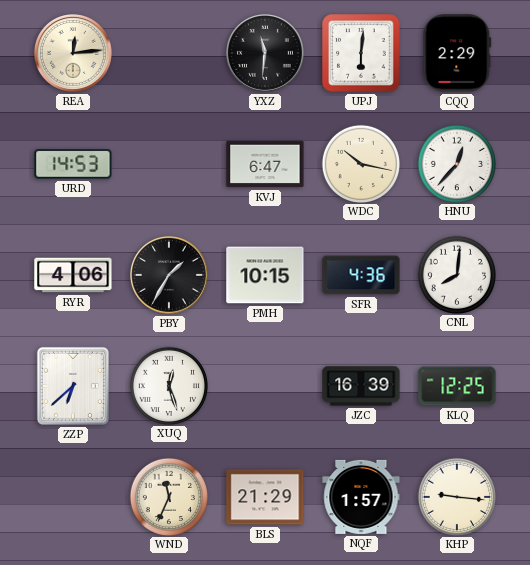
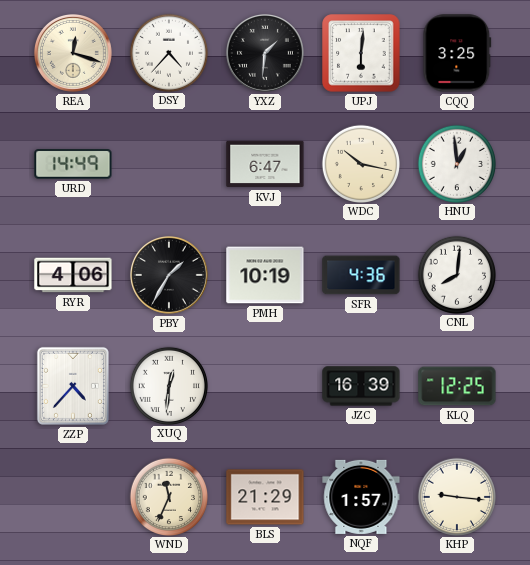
REA: 12:14 -> 12:18
DSY: none -> 4:37
YXZ: 11:31 -> 1:31
CQQ: 2:29 -> 3:25
URD: 14:53 -> 14:49
HNU: 12:37 -> 12:59
PMH: 10:15 -> 10:19
ZZP: 6:38 -> 4:37
XUQ: 12:27 -> 12:31
